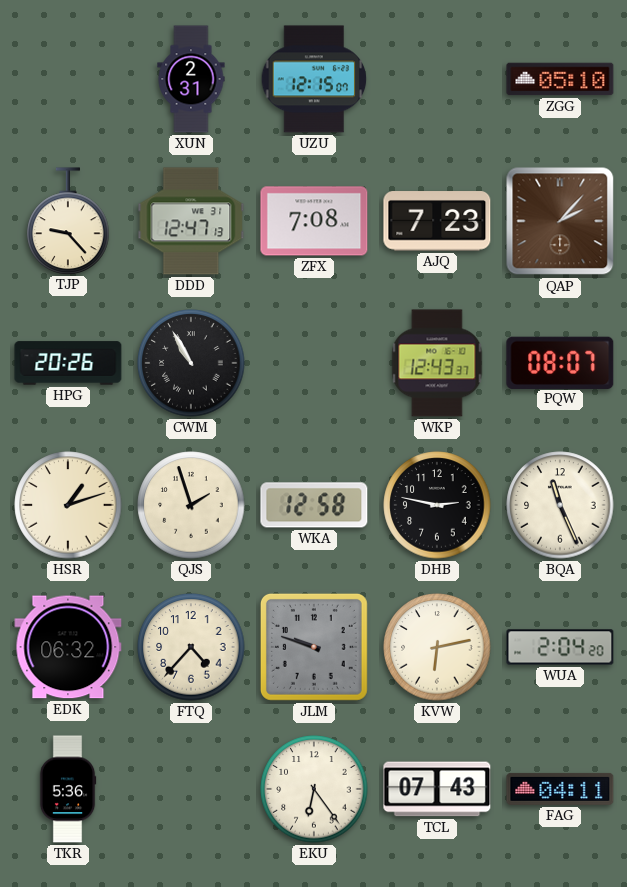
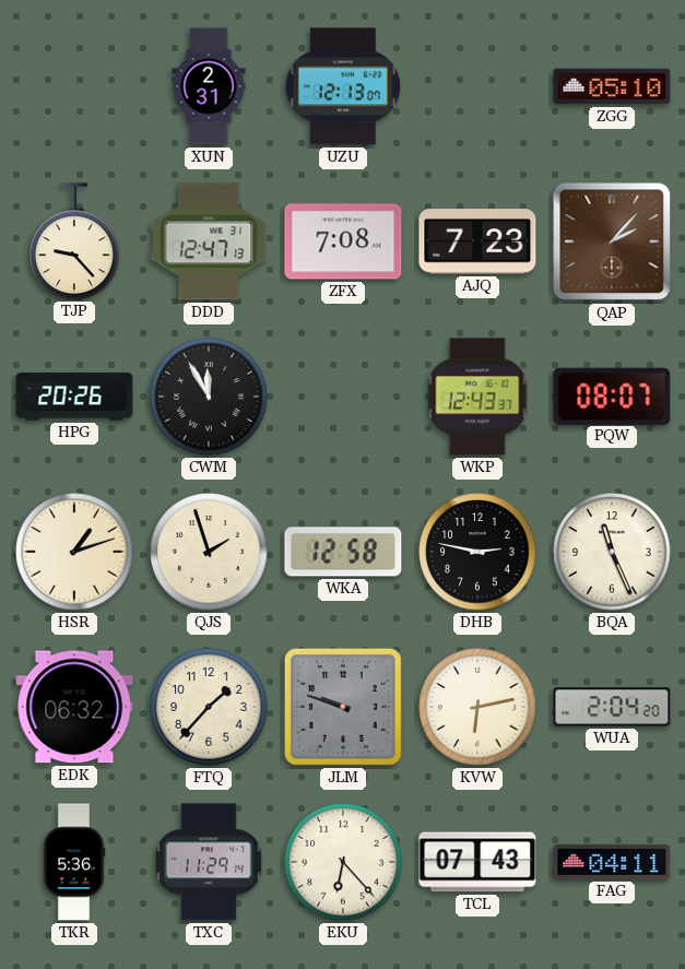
UZU: 12:15 -> 12:13
CWM: 10:55 -> 11:55
FTQ: 4:37 -> 1:37
TXC: none -> 11:29
EKU: 6:24 -> 6:23
